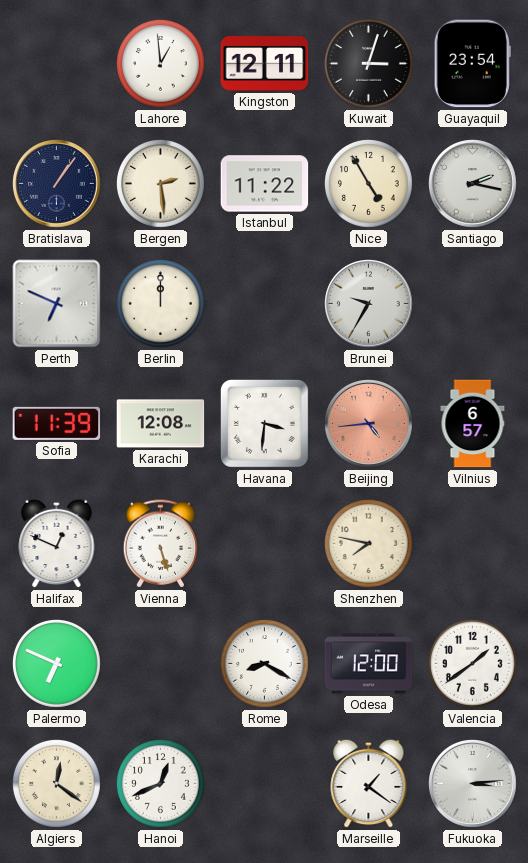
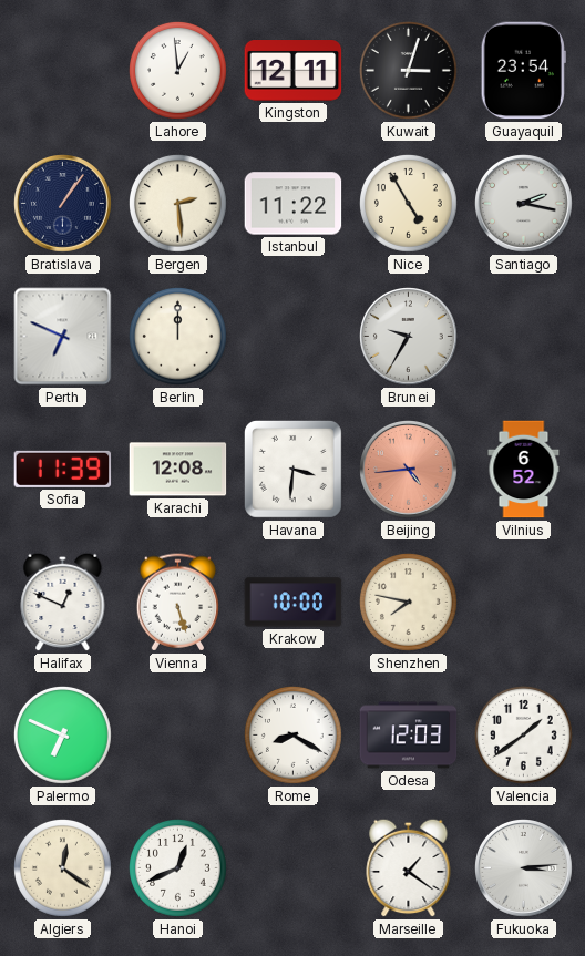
Vilnius: 6:57 -> 6:52
Krakow: none -> 10:00
Odesa: 12:00 -> 12:03
